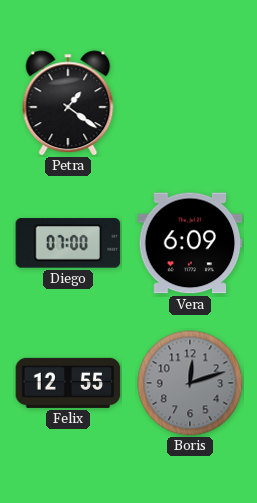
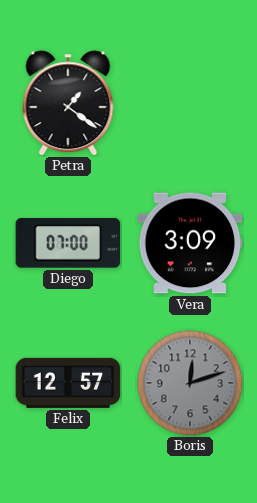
Vera: 6:09 -> 3:09
Felix: 12:55 -> 12:57
